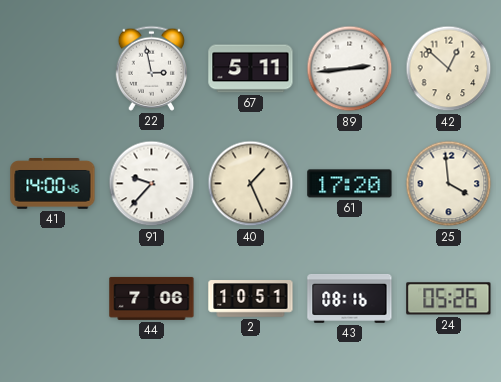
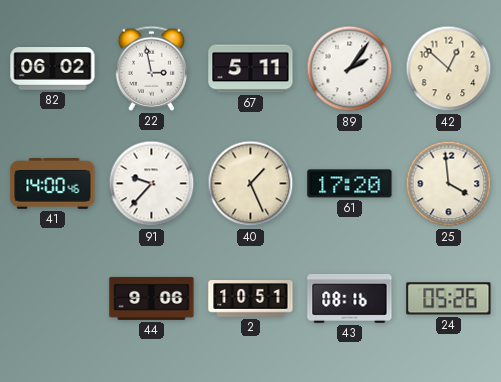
82: none -> 06:02
89: 2:44 -> 2:06
44: 7:06 -> 9:06
